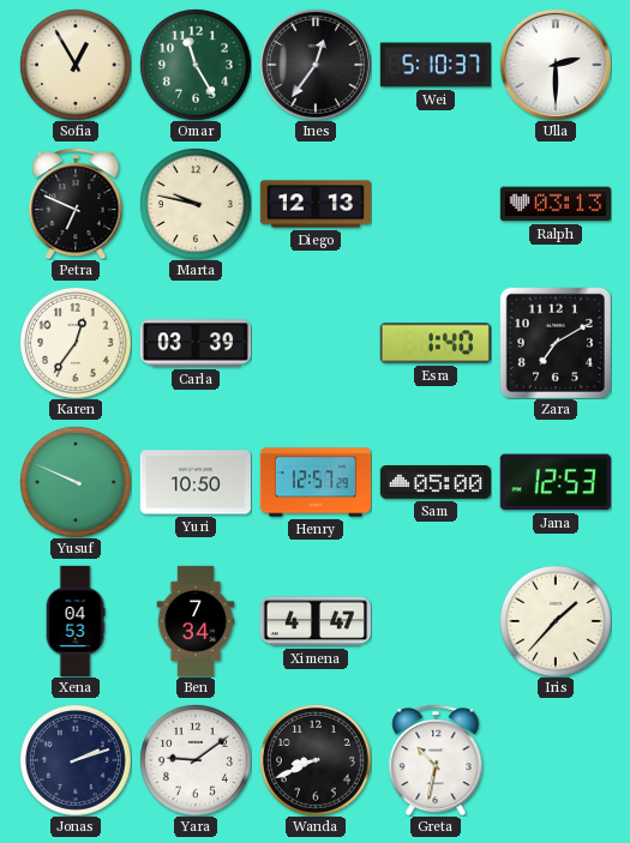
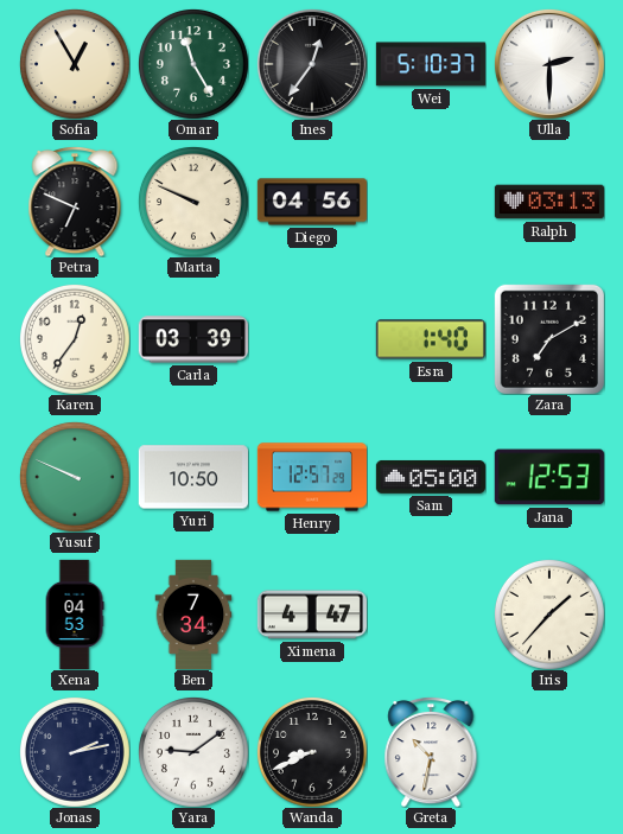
Marta: 9:47 -> 9:49
Diego: 12:13 -> 04:56
Jonas: 2:12 -> 2:13
